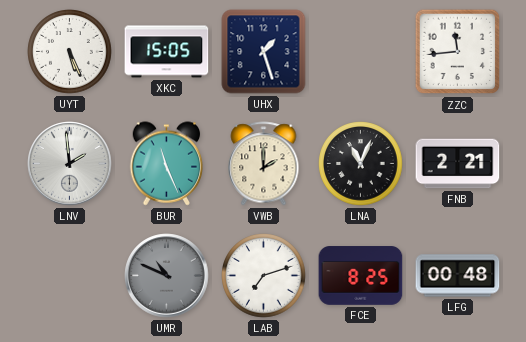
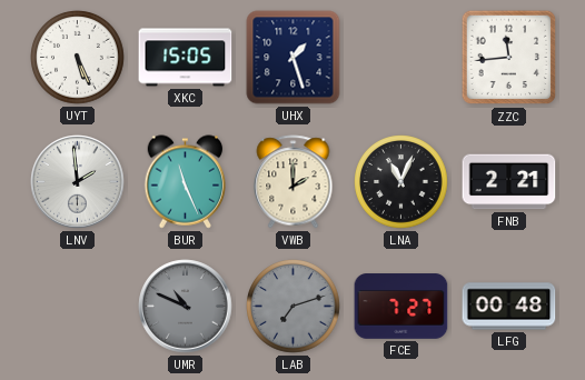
LAB dial: white -> grey
FCE: 8:25 -> 7:27
